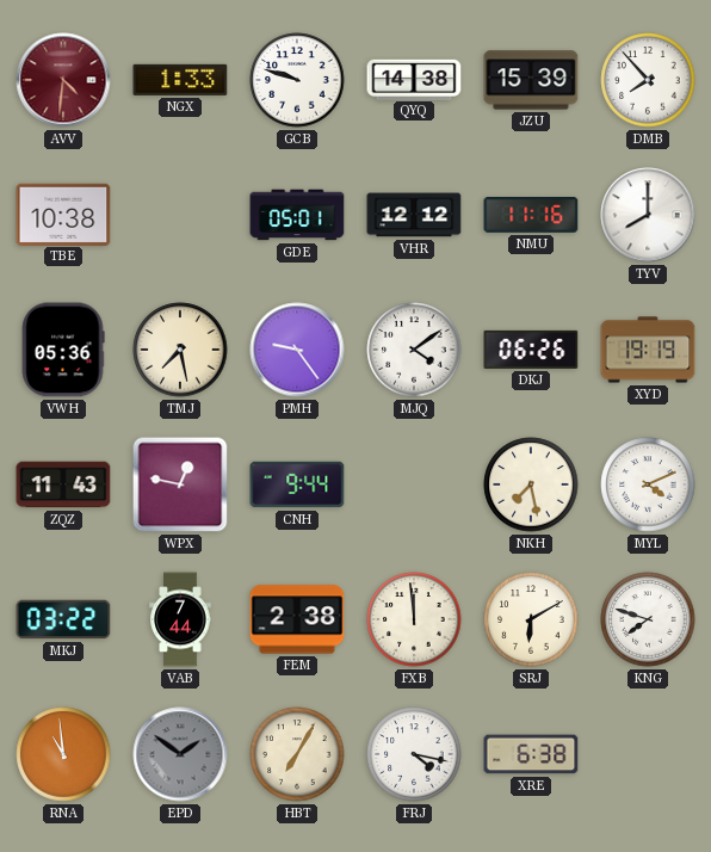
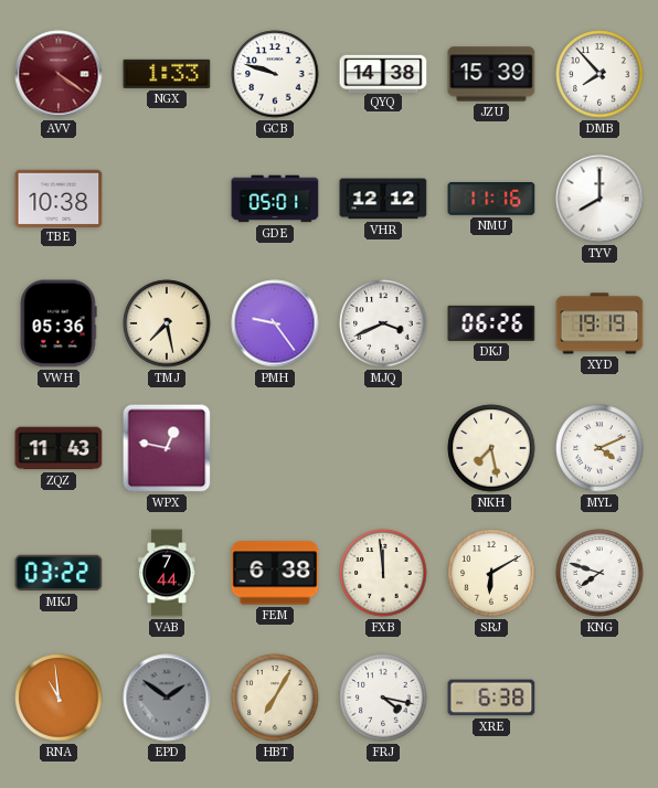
AVV: 4:31 -> 4:21
MJQ: 4:09 -> 3:41
CNH: 9:44 -> none
FEM: 2:38 -> 6:38
